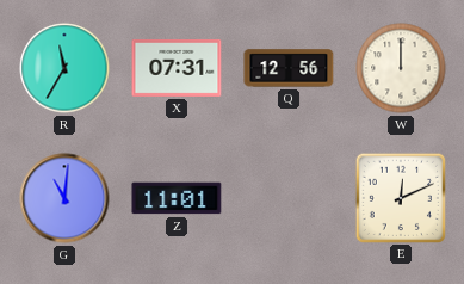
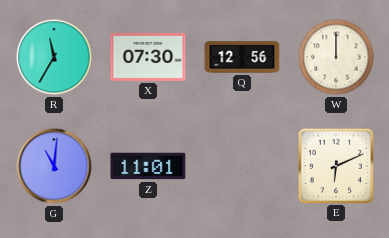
X: 07:31 -> 07:30
E: 12:11 -> 6:11
